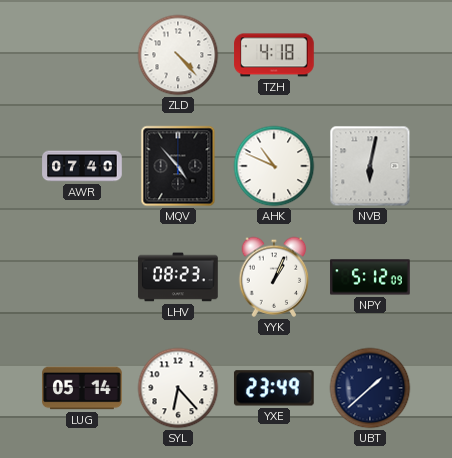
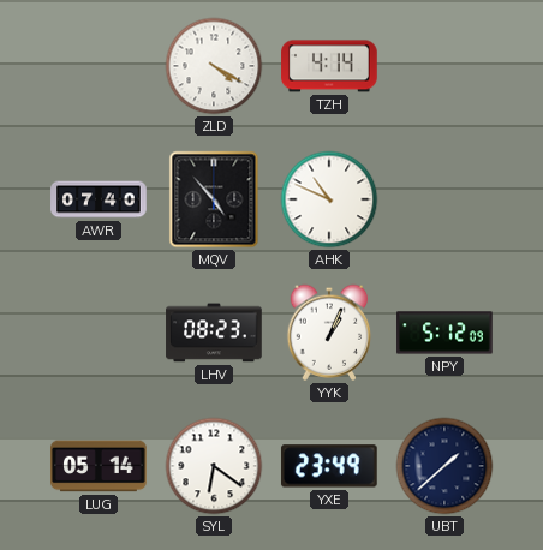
ZLD: 4:23 -> 4:20
TZH: 4:18 -> 4:14
NVB: 6:02 -> none
SYL: 6:23 -> 6:21
